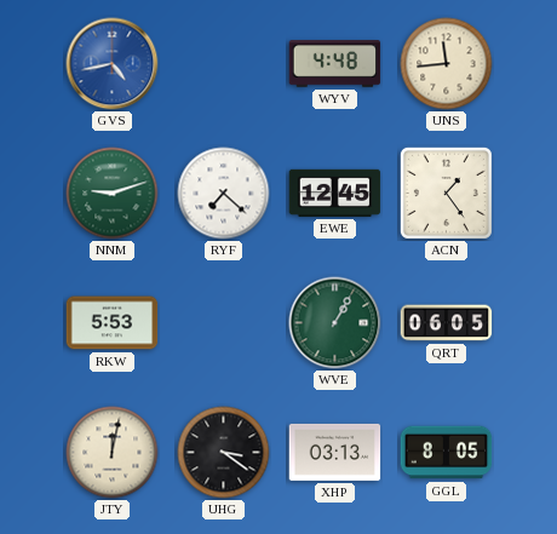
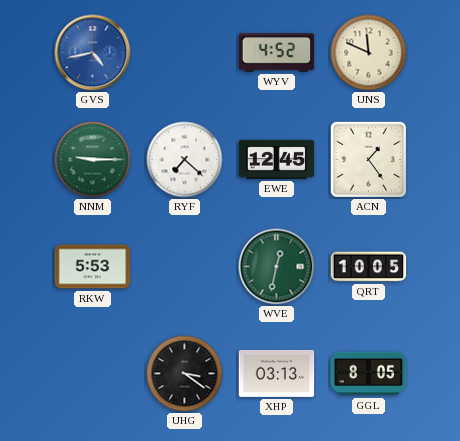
WYV: 4:48 -> 4:52
UNS: 11:44 -> 11:49
NNM: 9:12 -> 9:15
WVE: 1:05 -> 12:32
QRT: 06:05 -> 10:05
JTY: 12:02 -> none
